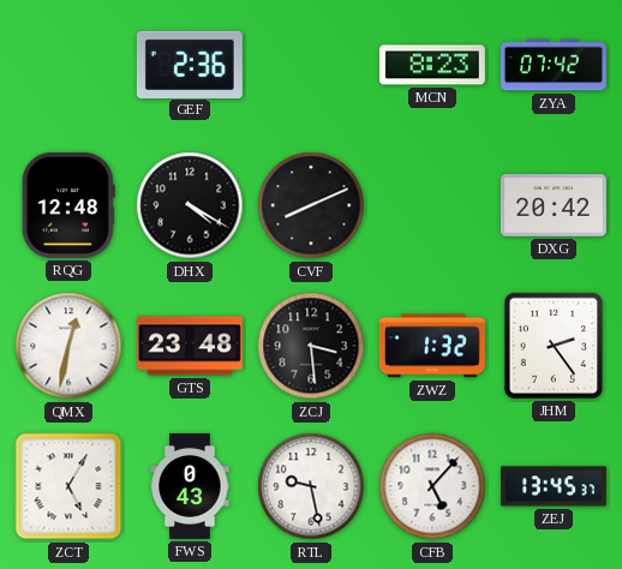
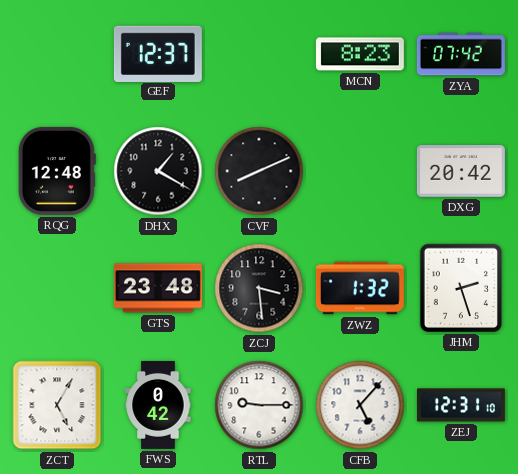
GEF: 2:36 -> 12:37
DHX: 4:20 -> 1:20
QMX: 12:32 -> none
JHM: 2:24 -> 2:27
FWS: 0:43 -> 0:42
RTL: 9:28 -> 9:15
ZEJ: 13:45 -> 12:31
